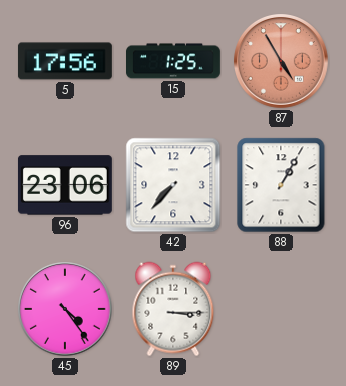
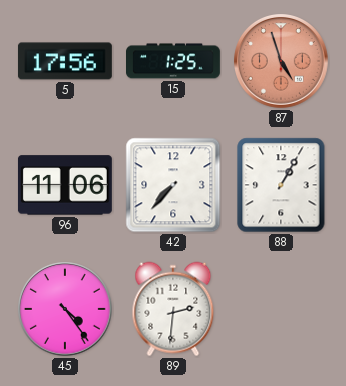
87: 4:55 -> 4:57
96: 23:06 -> 11:06
89: 3:15 -> 2:31
